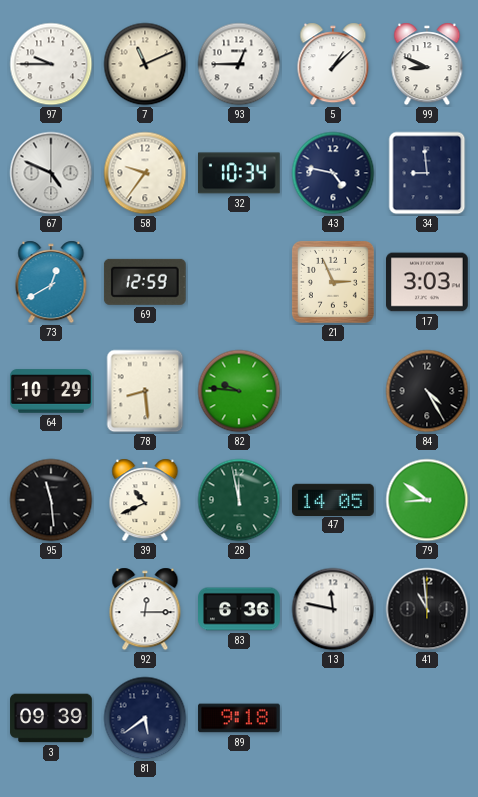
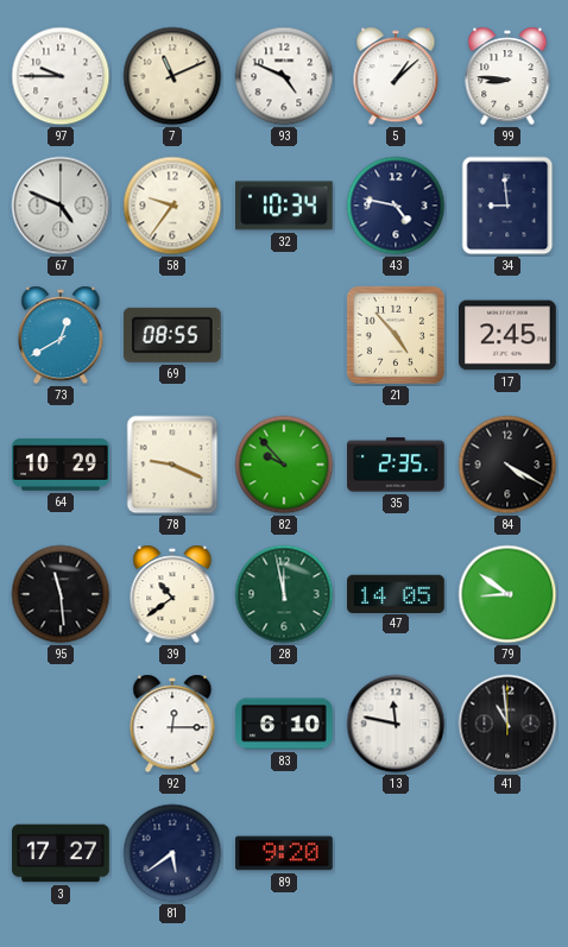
93: 12:45 -> 4:49
99: 8:49 -> 8:46
69: 12:59 -> 08:55
21: 2:56 -> 4:53
17: 3:03 -> 2:45
78: 8:29 -> 9:19
82: 9:46 -> 9:53
35: none -> 2:35
84: 4:25 -> 4:20
39: 10:41 -> 10:39
83: 6:36 -> 6:10
3: 09:39 -> 17:27
89: 9:18 -> 9:20
